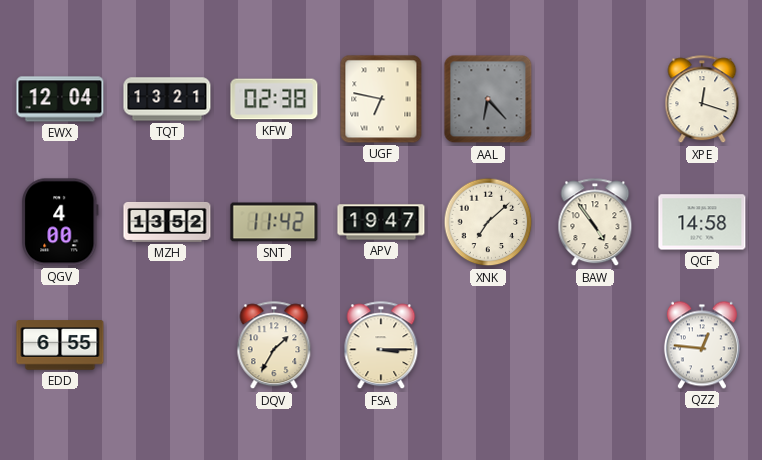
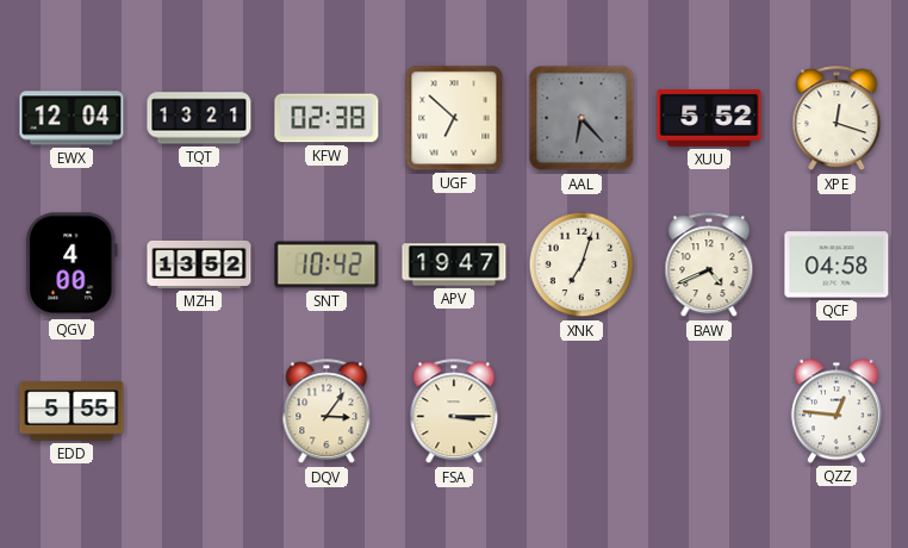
UGF: 6:47 -> 6:52
XUU: none -> 5:52
SNT: 11:42 -> 10:42
XNK: 7:08 -> 7:03
BAW: 4:54 -> 4:41
QCF: 14:58 -> 04:58
EDD: 6:55 -> 5:55
DQV: 1:35 -> 3:06
